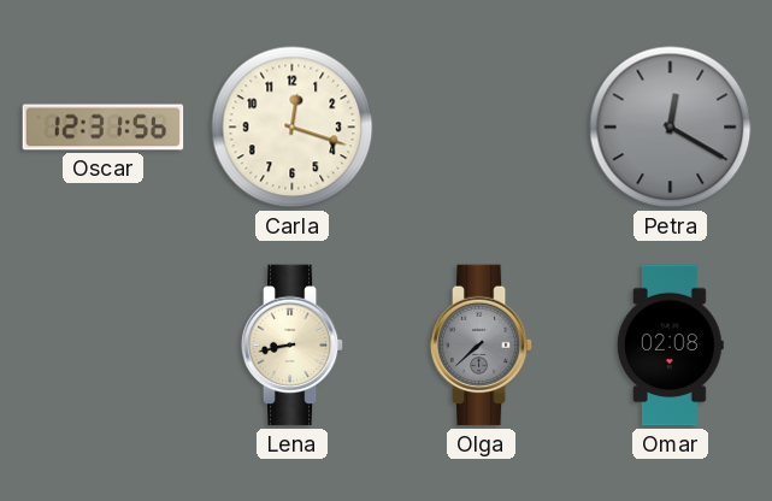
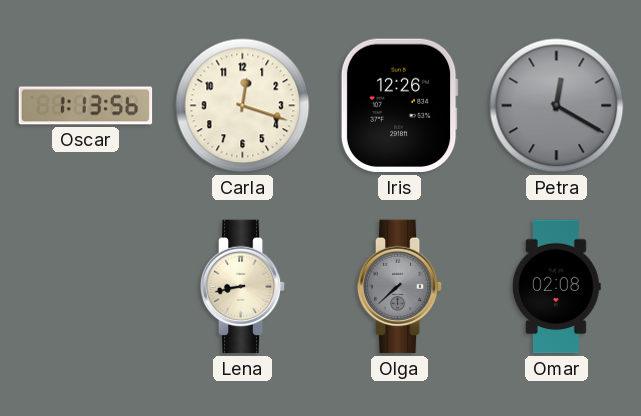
Oscar: 12:31 -> 1:13
Iris: none -> 12:26
